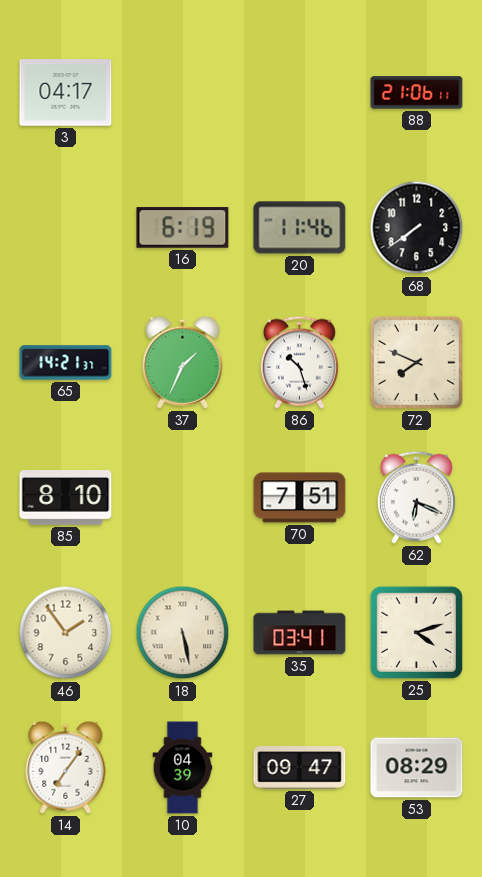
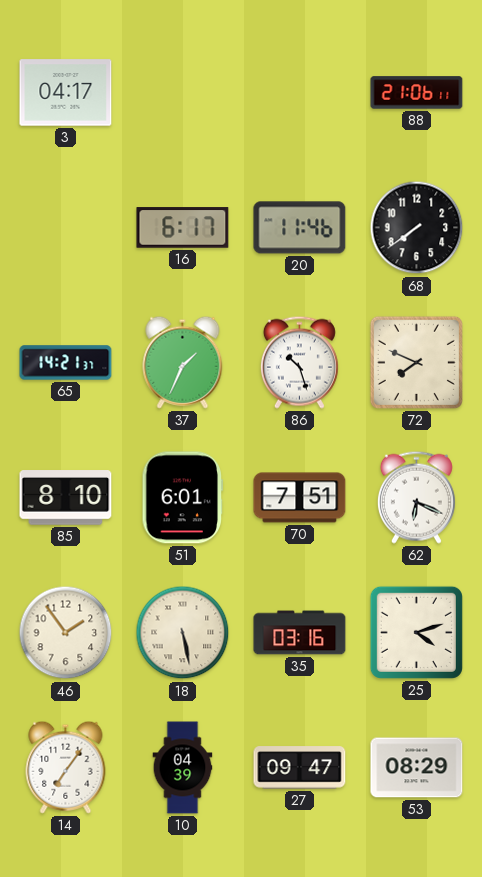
16: 6:19 -> 6:17
51: none -> 6:01
35: 03:41 -> 03:16
